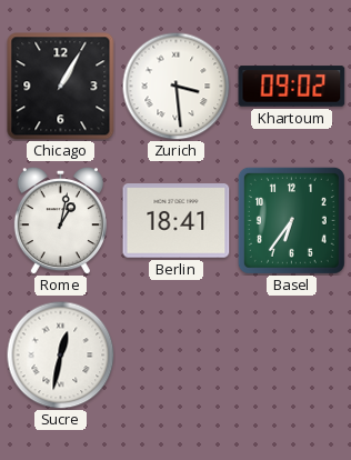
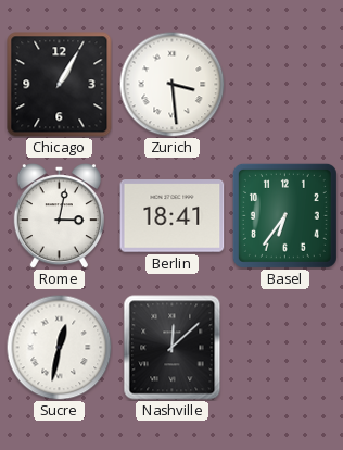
Khartoum: 09:02 -> none
Rome: 1:02 -> 3:02
Nashville: none -> 12:08
